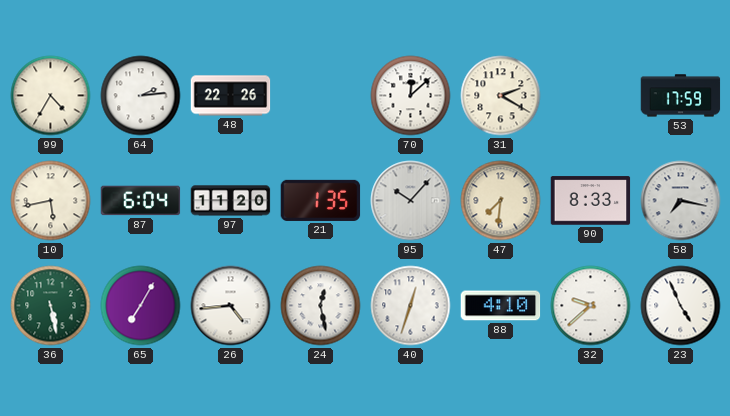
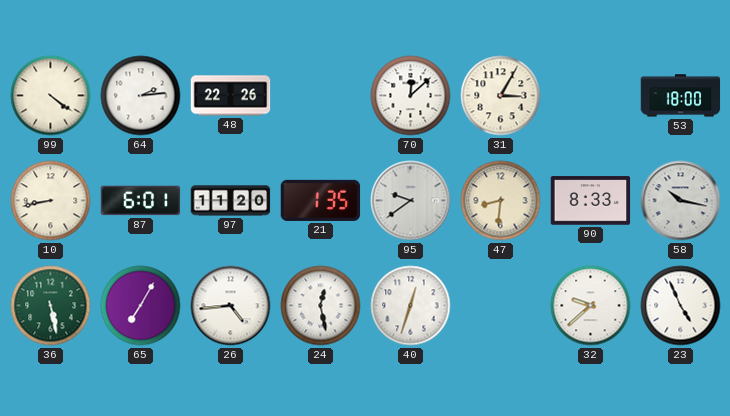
99: 4:35 -> 4:21
31: 2:20 -> 3:05
53: 17:59 -> 18:00
10: 5:43 -> 8:43
87: 6:04 -> 6:01
95: 10:07 -> 9:39
47: 7:31 -> 8:31
58: 7:17 -> 10:17
88: 4:10 -> none
